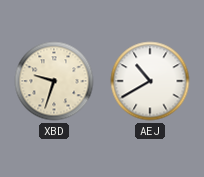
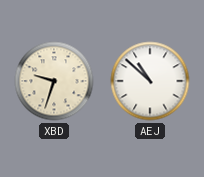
AEJ: 10:40 -> 10:52
